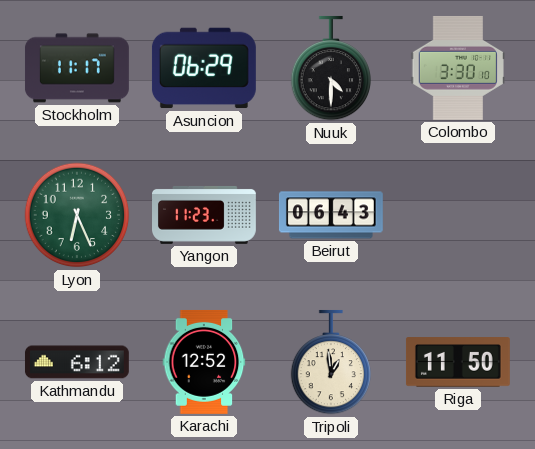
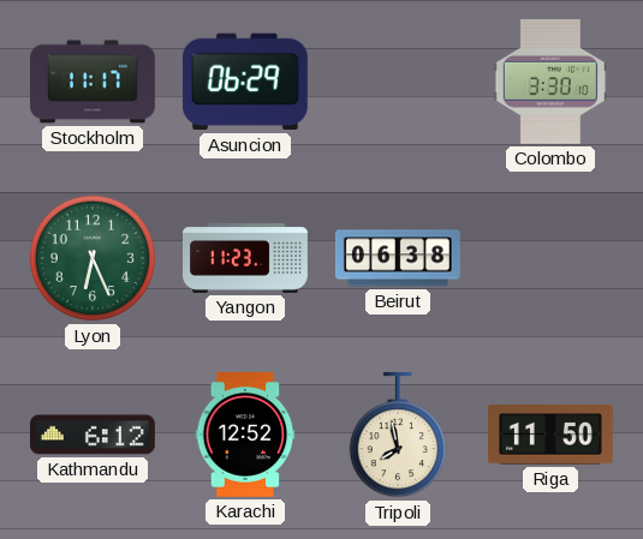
Nuuk: 4:30 -> none
Beirut: 06:43 -> 06:38
Tripoli: 12:59 -> 7:58
